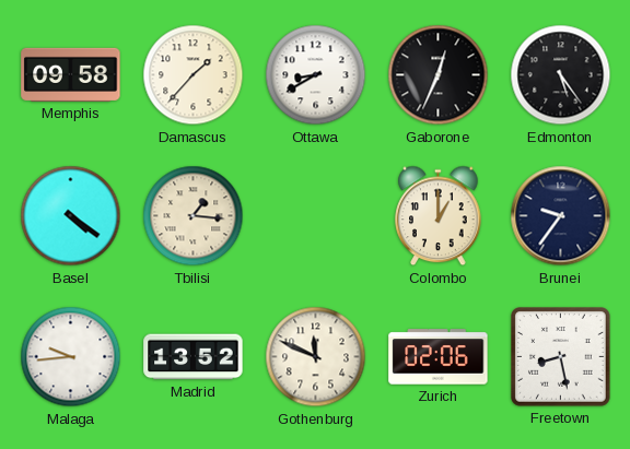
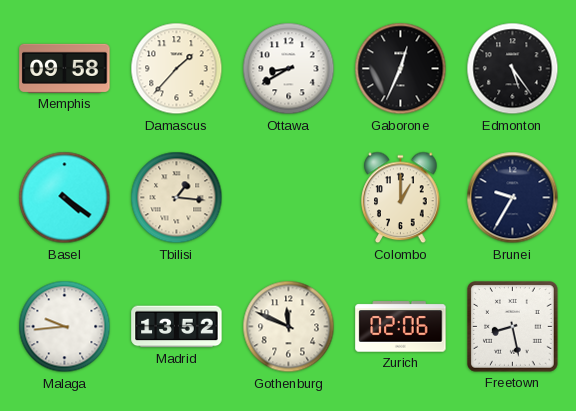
Brunei: 9:36 -> 9:35
